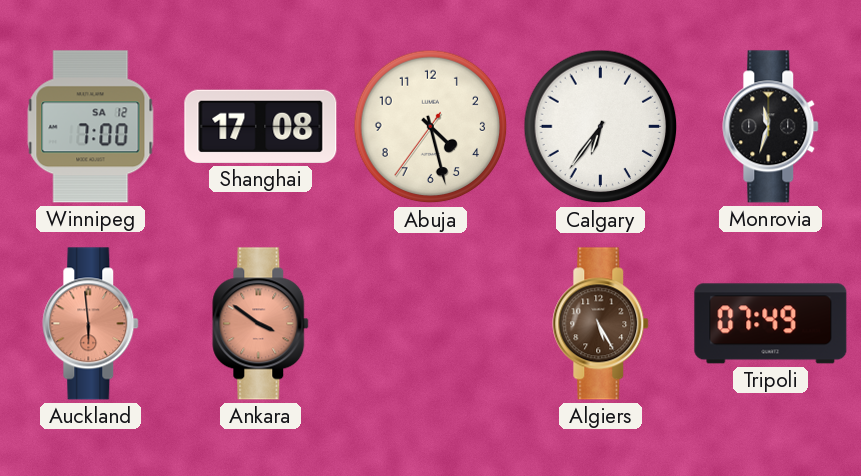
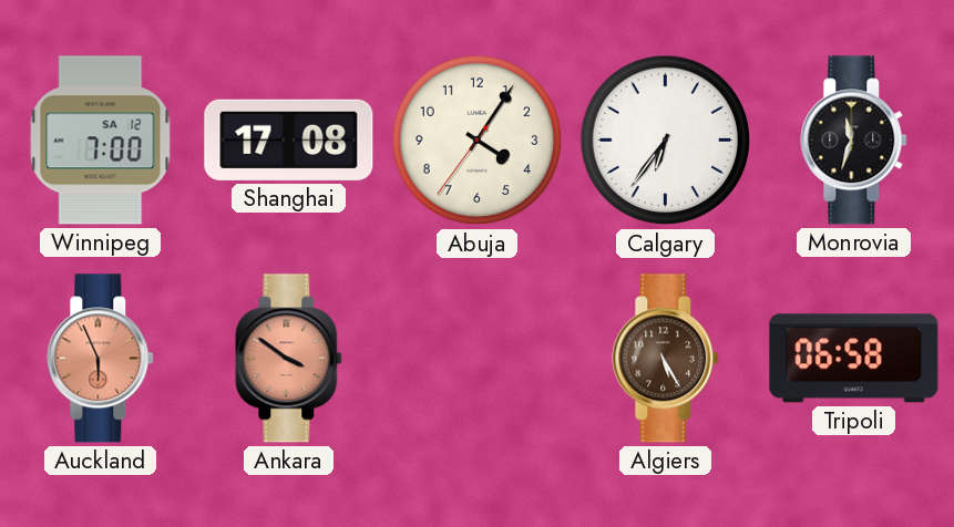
Abuja: 4:27 -> 4:05
Auckland: 5:59 -> 5:56
Tripoli: 07:49 -> 06:58
